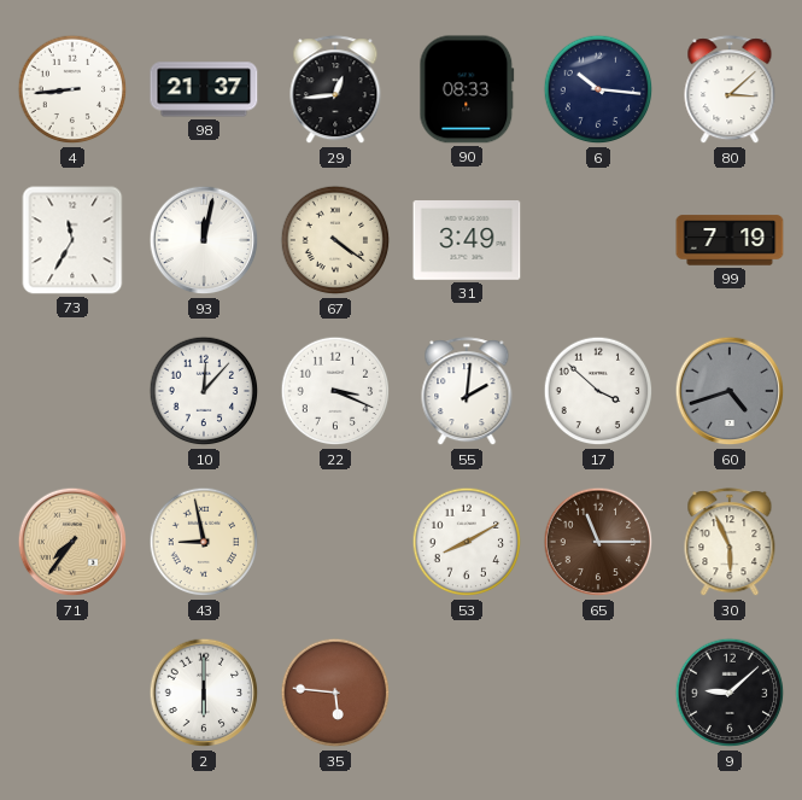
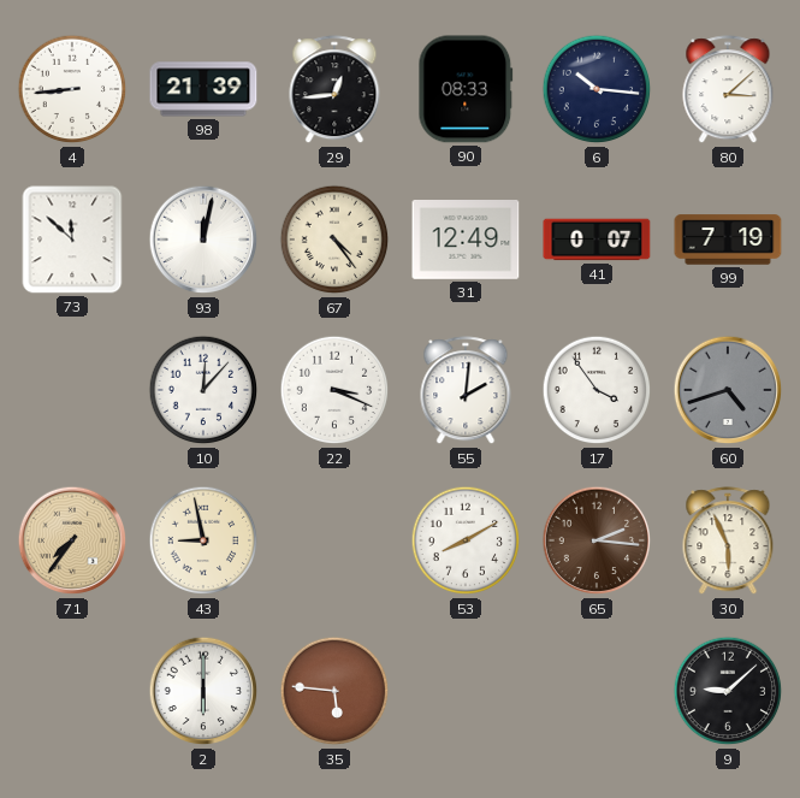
98: 21:37 -> 21:39
73: 11:35 -> 11:52
67: 4:21 -> 4:24
31: 3:49 -> 12:49
41: none -> 0:07
17: 3:52 -> 3:54
65: 11:15 -> 2:16
